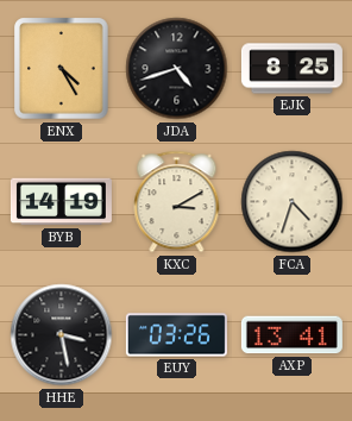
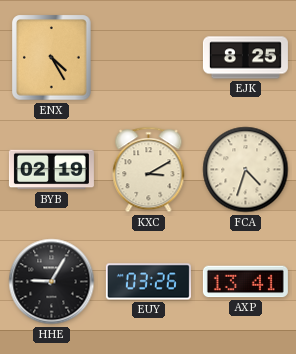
JDA: 4:42 -> none
BYB: 14:19 -> 02:19
HHE: 3:28 -> 9:05
